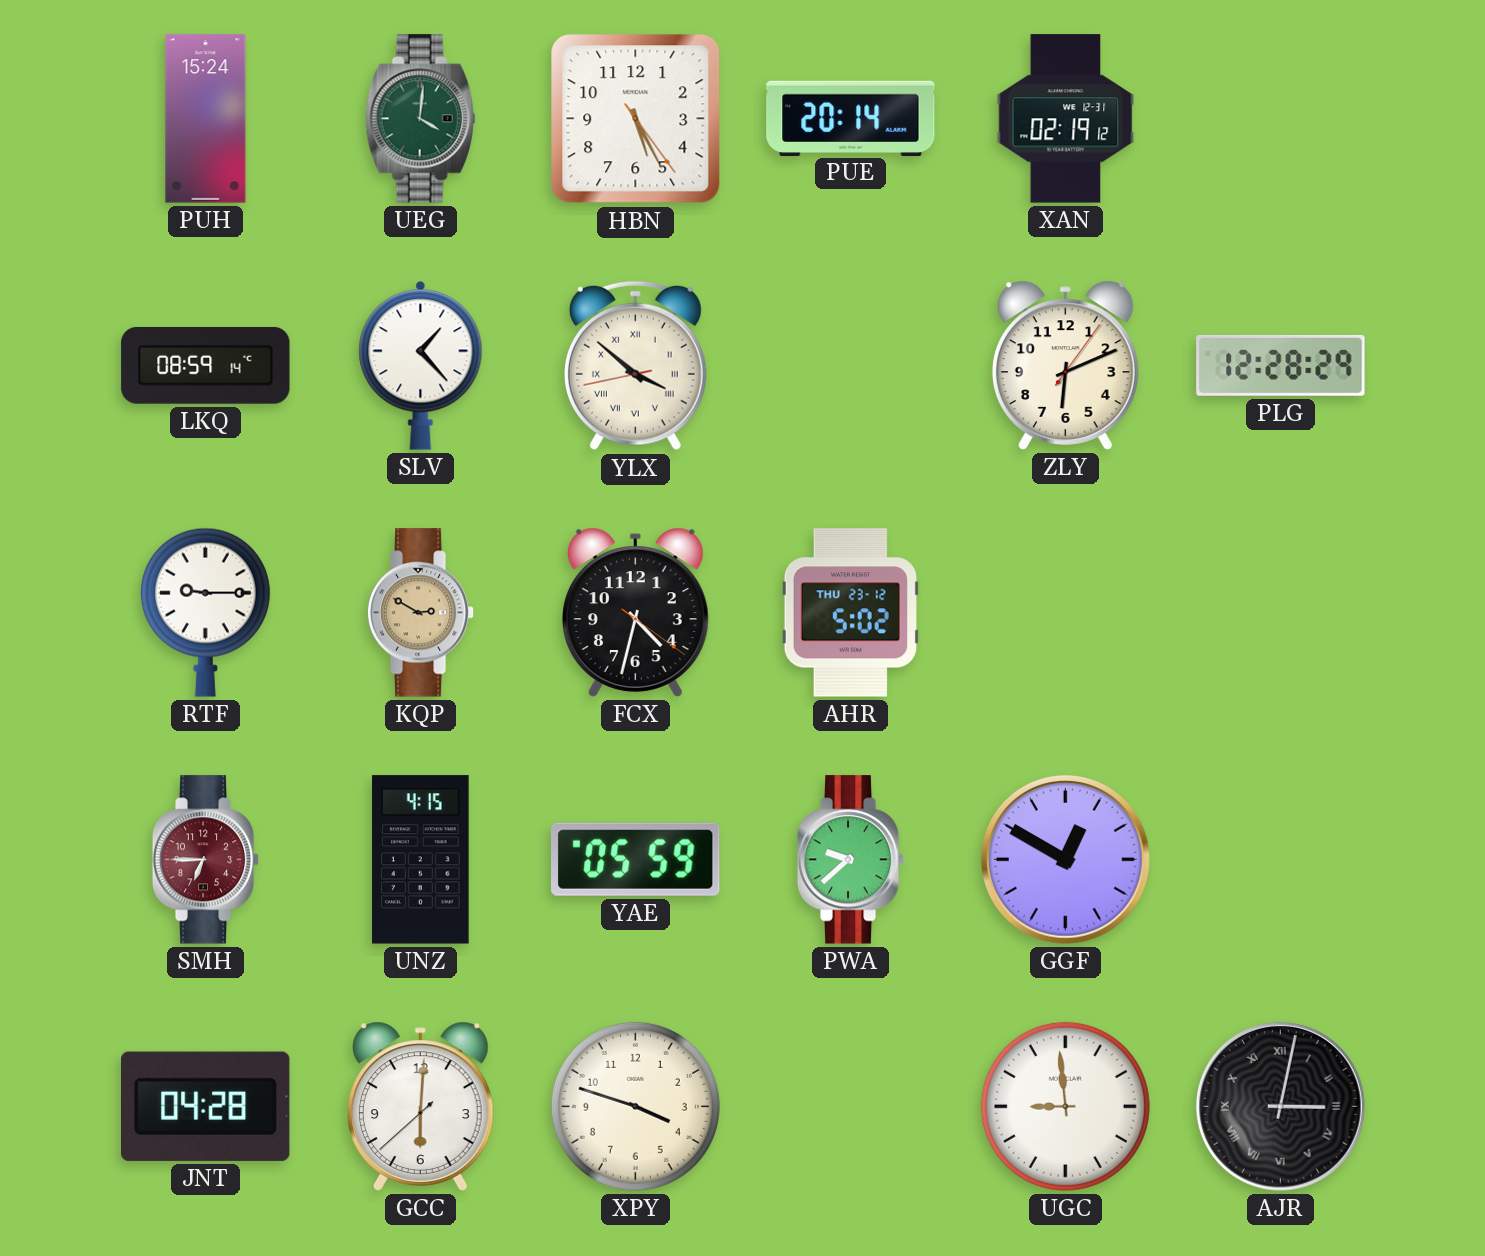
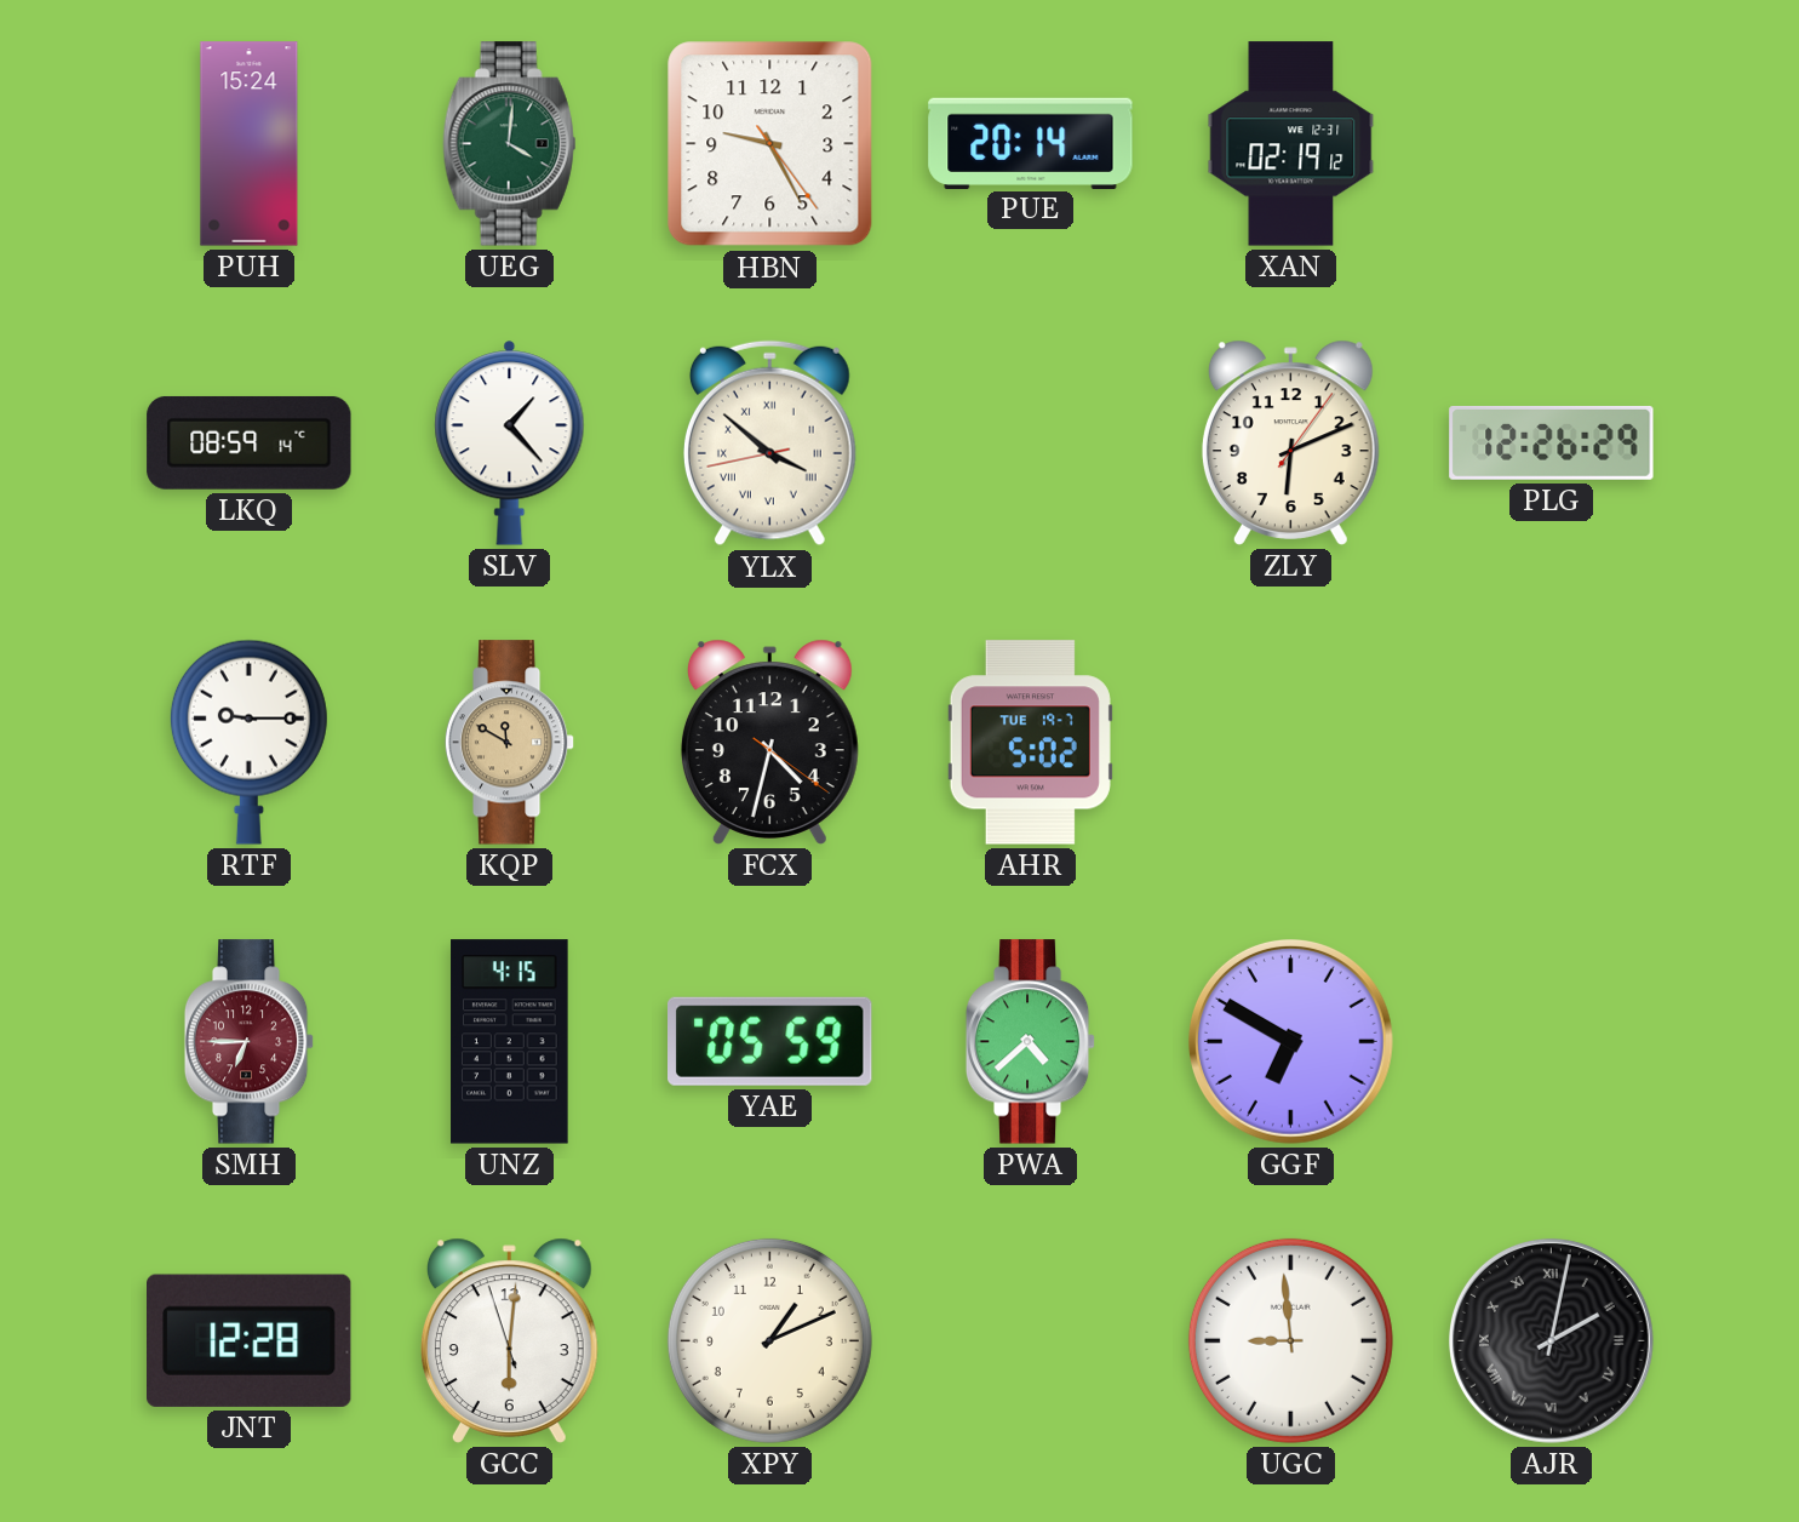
HBN: 5:25 -> 9:25
PLG: 12:28 -> 12:26
KQP: 2:50 -> 11:50
AHR date: THU 23-12 -> TUE 19-7
PWA: 9:38 -> 4:38
GGF: 12:50 -> 6:50
JNT: 04:28 -> 12:28
GCC: 6:00:38 -> 6:00:57
XPY: 3:48 -> 1:11
AJR: 3:02 -> 2:02
